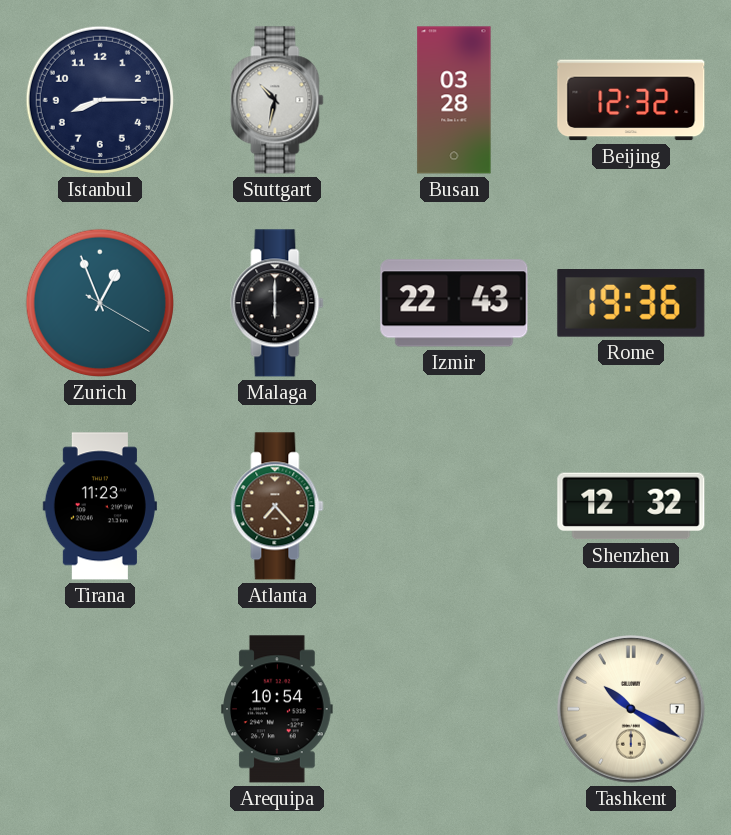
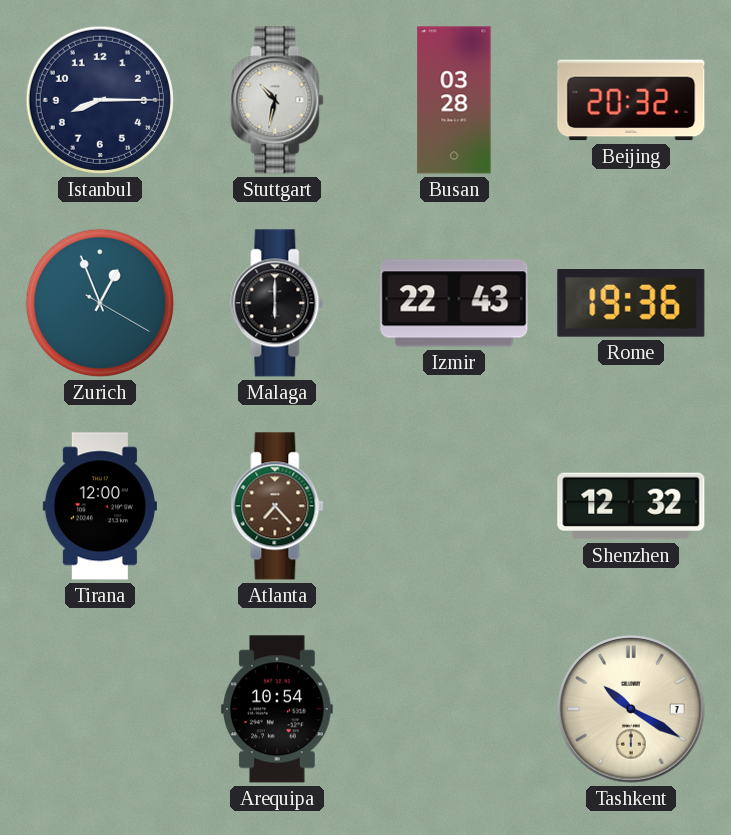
Beijing: 12:32 -> 20:32
Tirana: 11:23 -> 12:00
